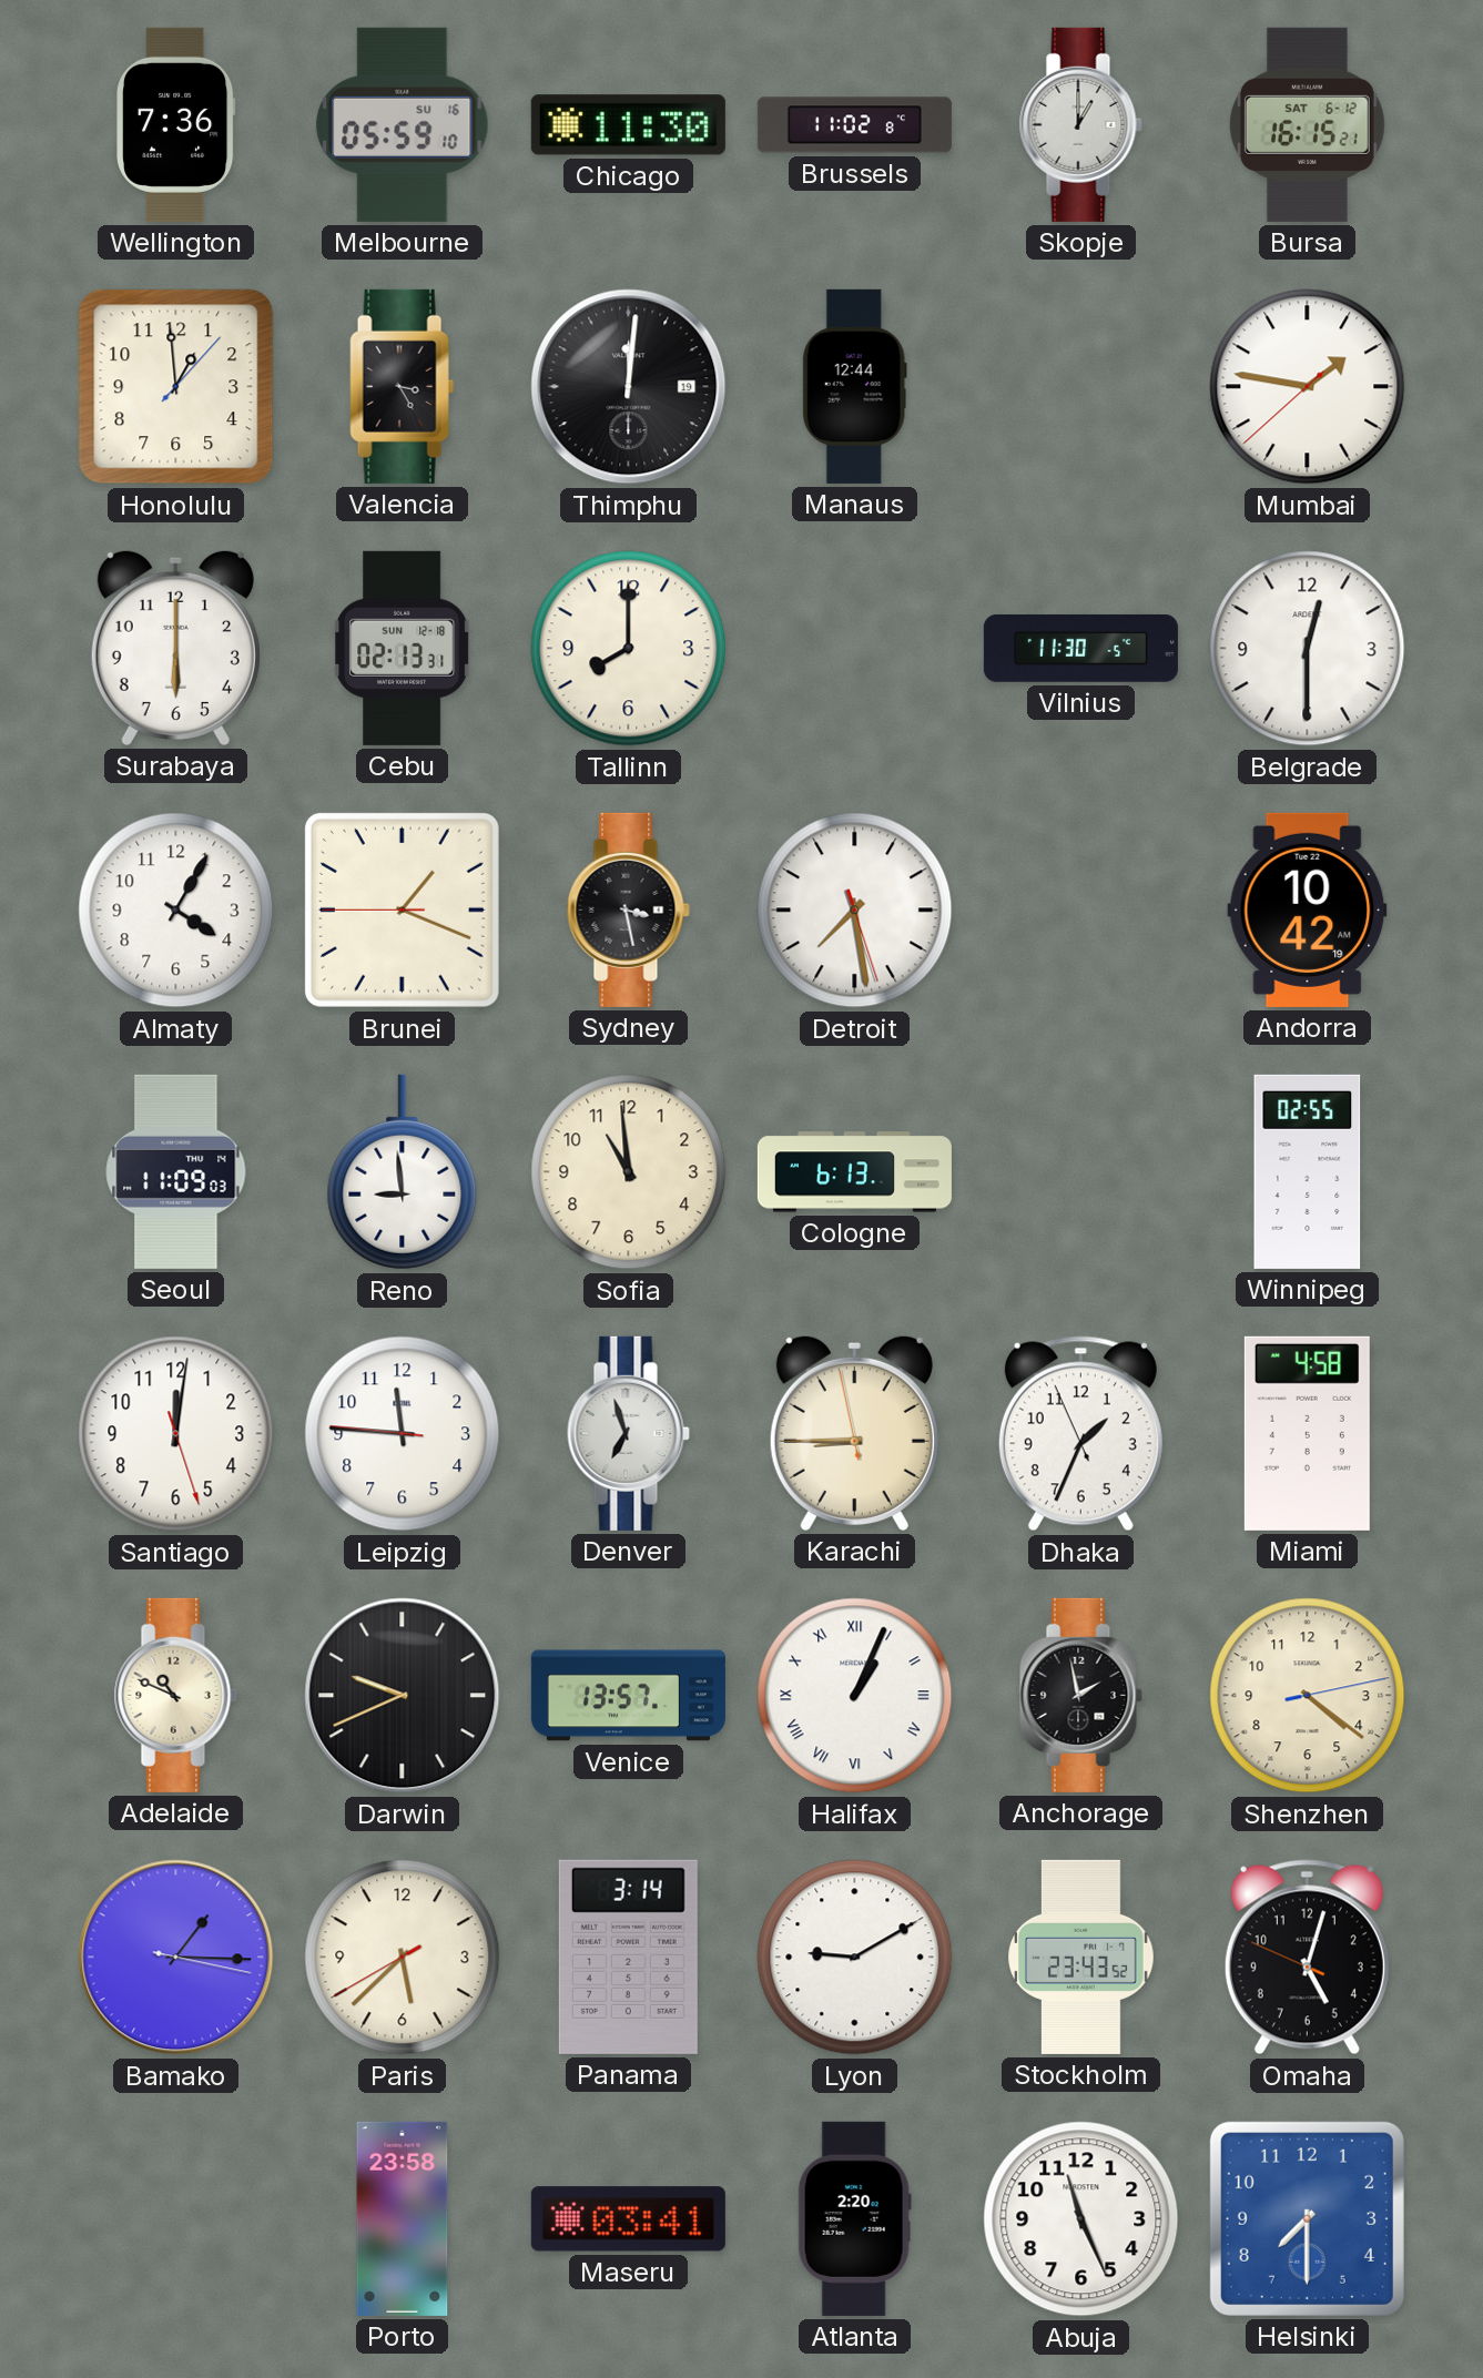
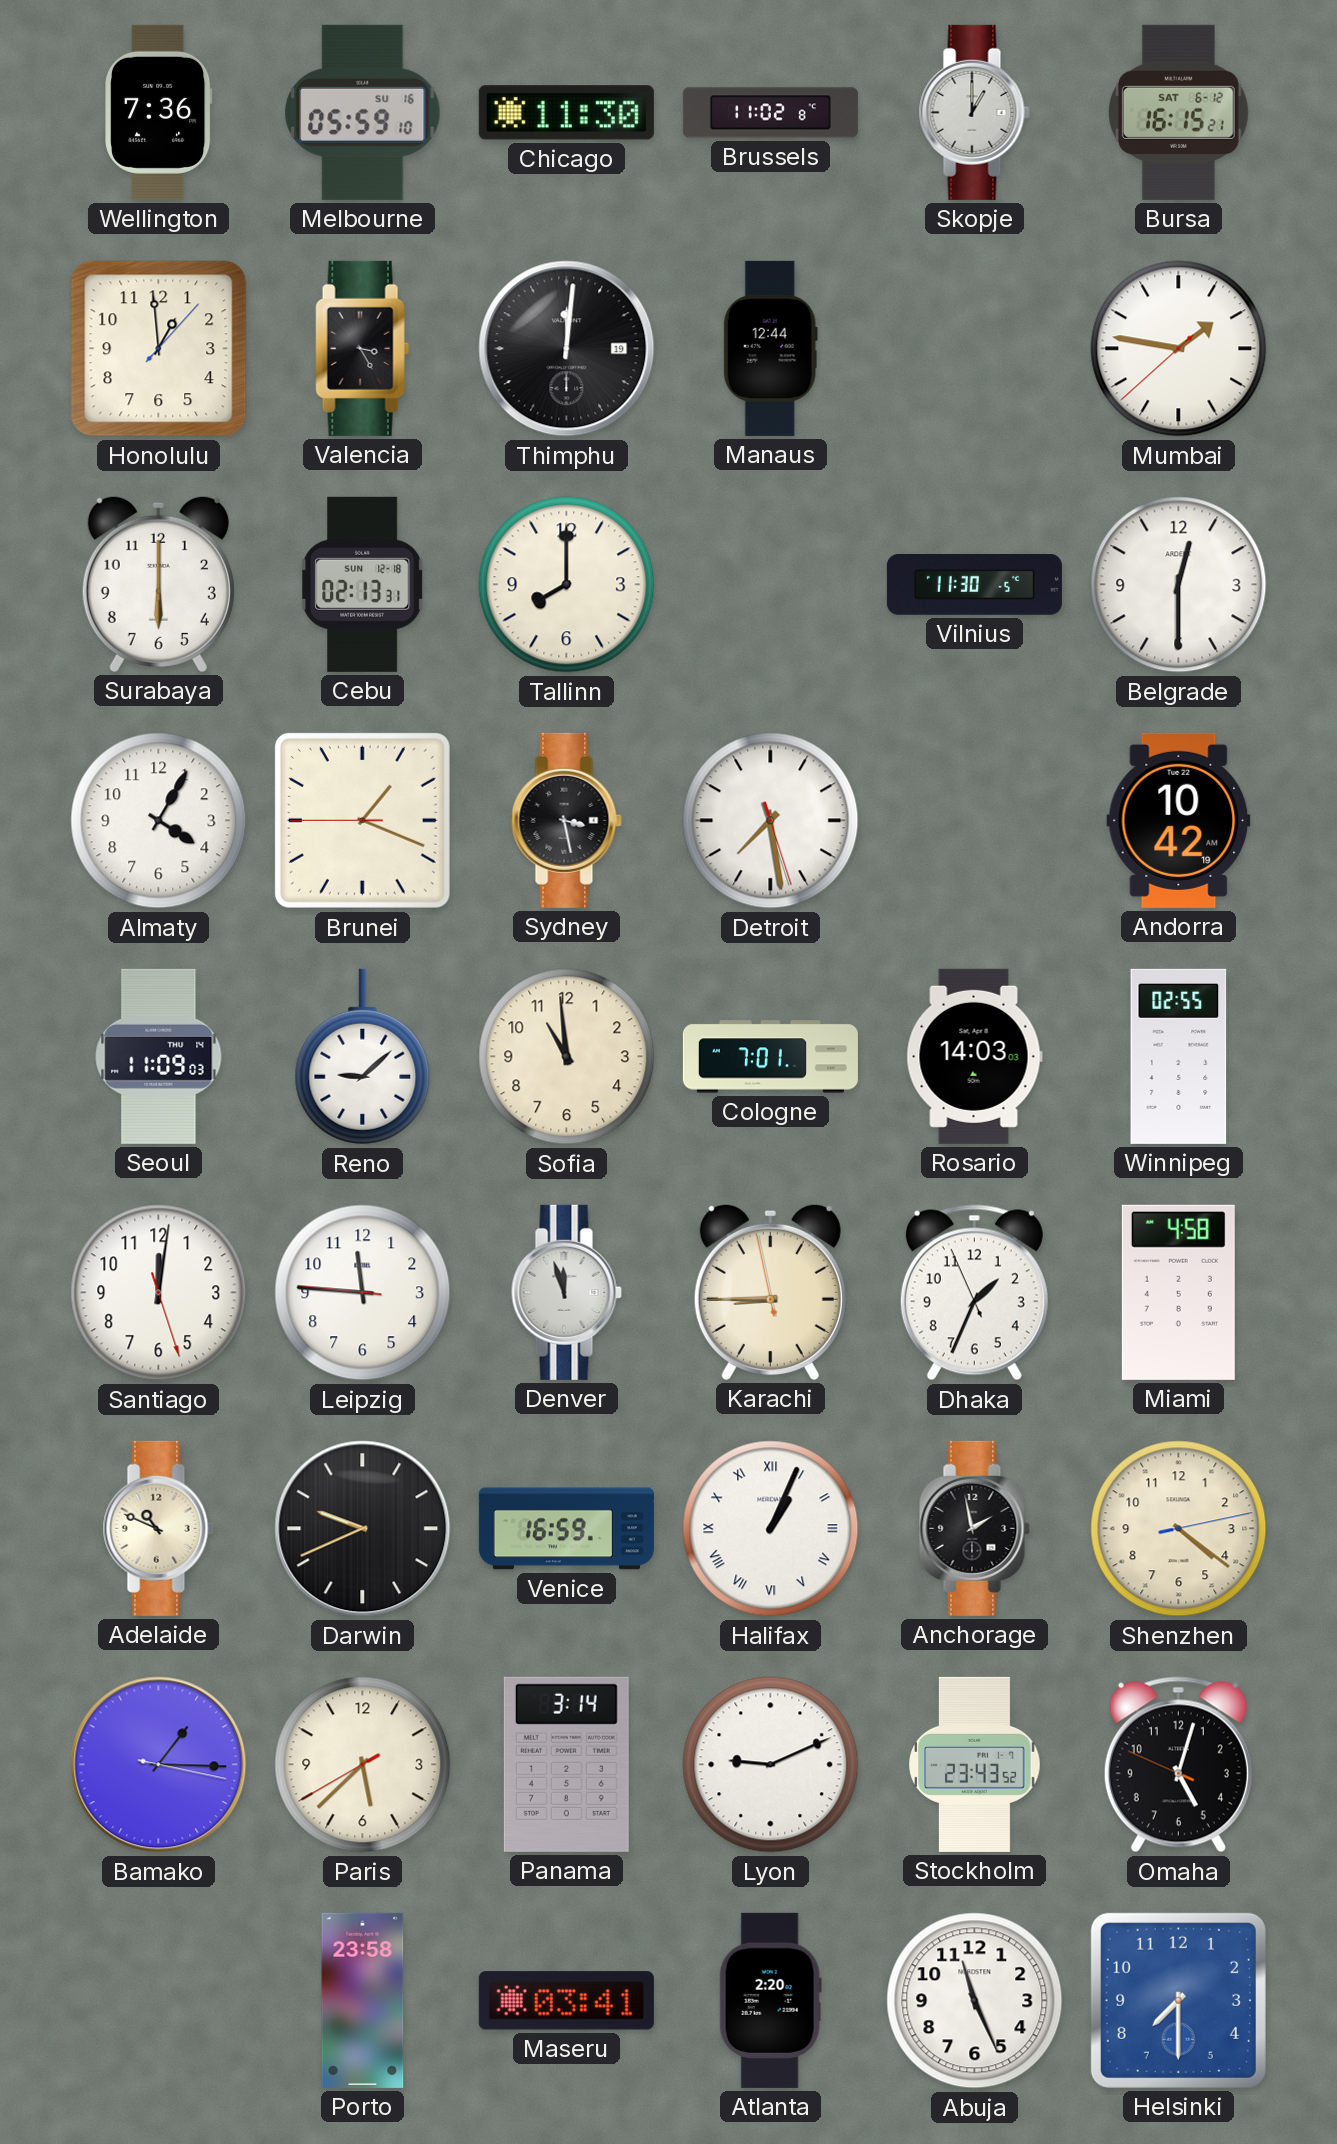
Reno: 8:59 -> 9:08
Cologne: 6:13 -> 7:01
Rosario: none -> 14:03
Denver: 6:57 -> 11:57
Venice: 13:57 -> 16:59
Lyon: 9:10 -> 9:11
